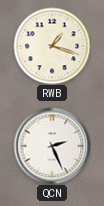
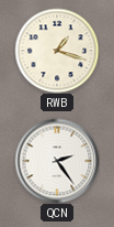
QCN: 2:26 -> 2:24
